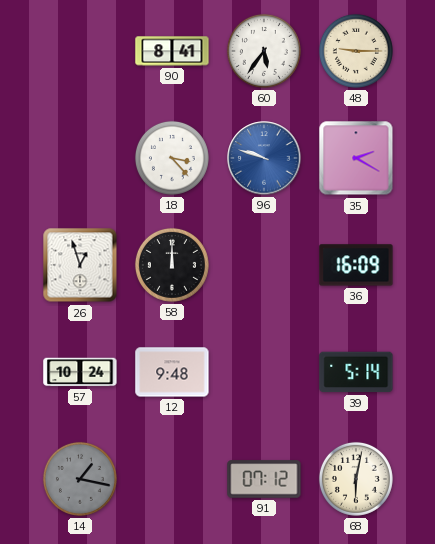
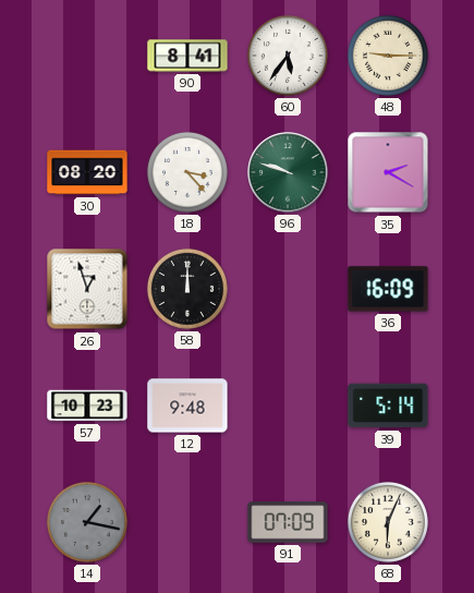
30: none -> 08:20
96 dial: blue -> green
57: 10:24 -> 10:23
91: 07:12 -> 07:09
68: 6:02 -> 6:04
